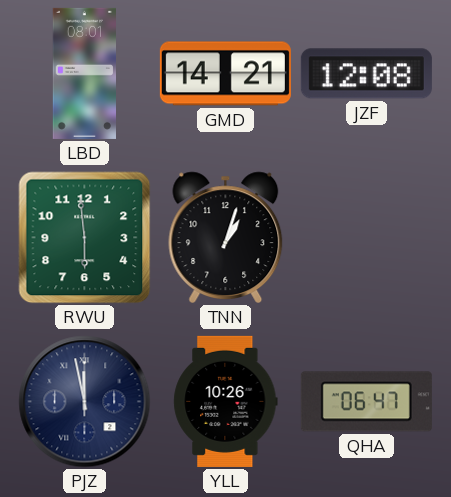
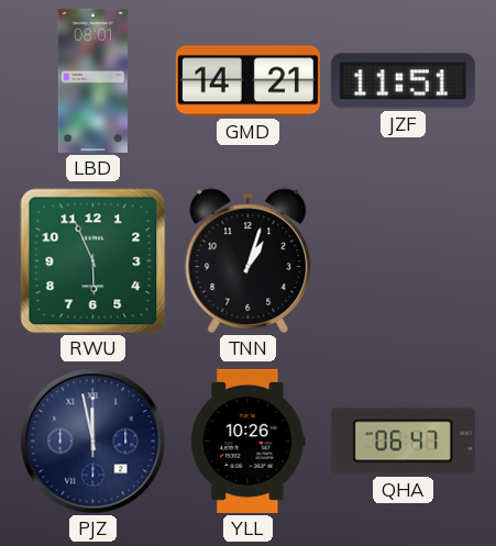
JZF: 12:08 -> 11:51
RWU: 5:59 -> 5:56
